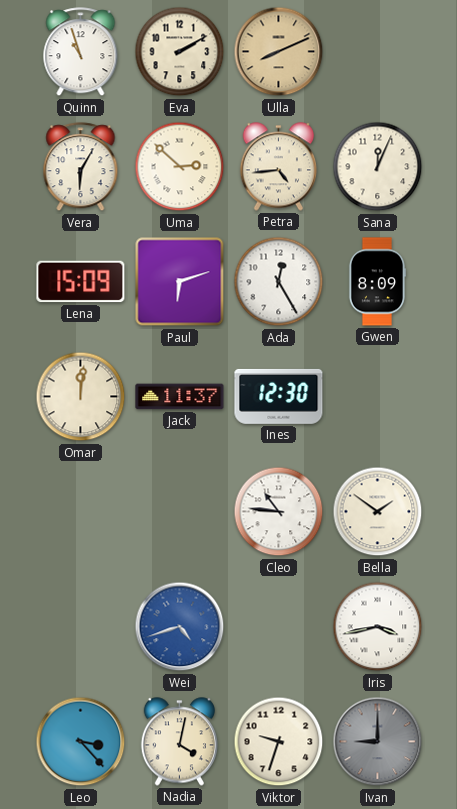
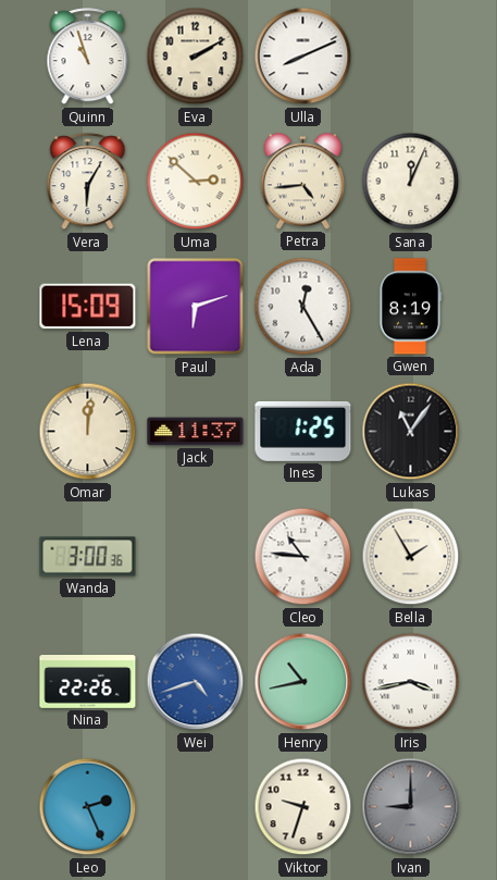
Ulla dial: champagne -> white
Gwen: 8:09 -> 8:19
Ines: 12:30 -> 1:25
Lukas: none -> 11:06
Wanda: none -> 3:00
Bella: 1:51 -> 1:55
Nina: none -> 22:26
Henry: none -> 10:43
Leo: 3:23 -> 2:26
Nadia: 4:02 -> none
